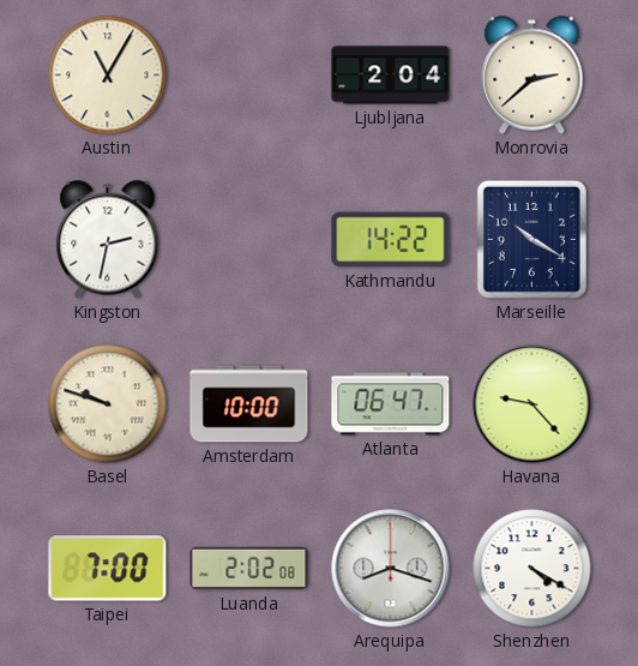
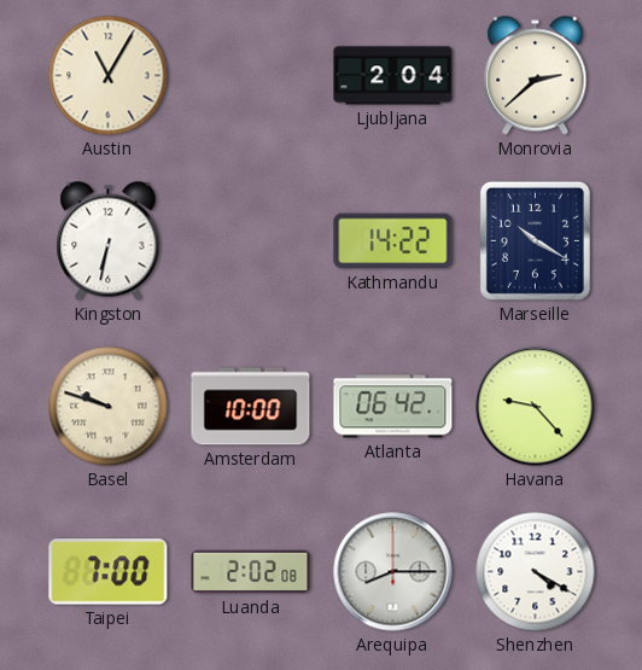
Kingston: 2:32 -> 6:32
Atlanta: 06:47 -> 06:42
Arequipa: 8:18 -> 8:15
